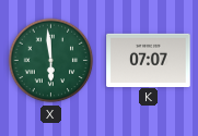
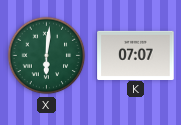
X: 5:59 -> 6:01
